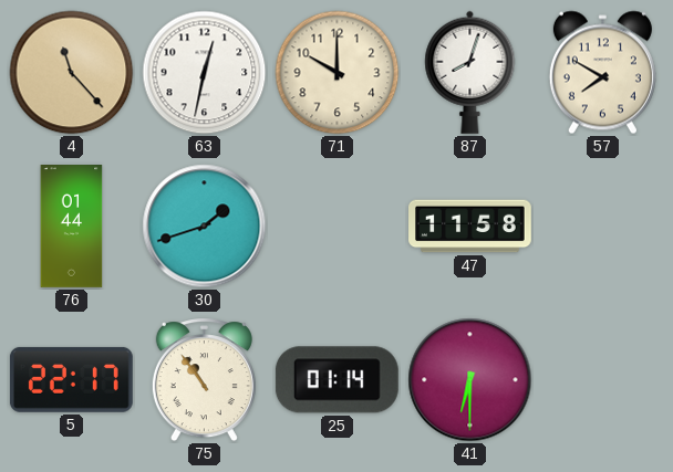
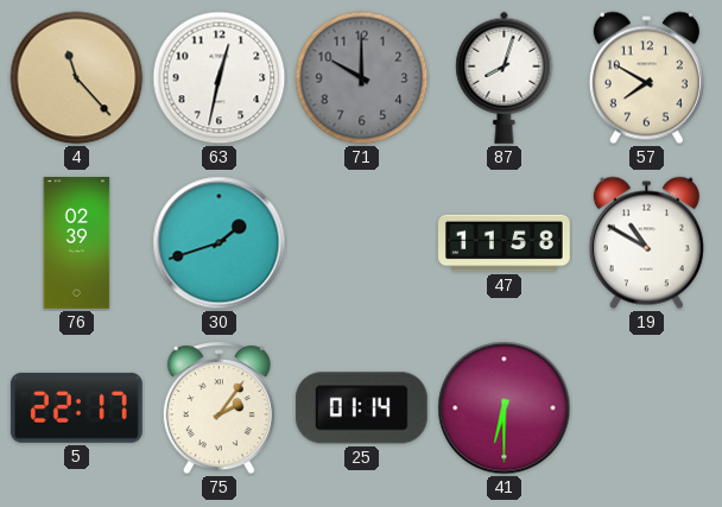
71 dial: cream -> grey
76: 01:44 -> 02:39
19: none -> 10:50
75: 10:54 -> 2:06
